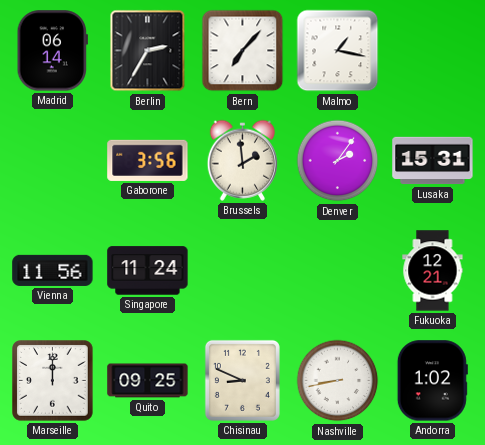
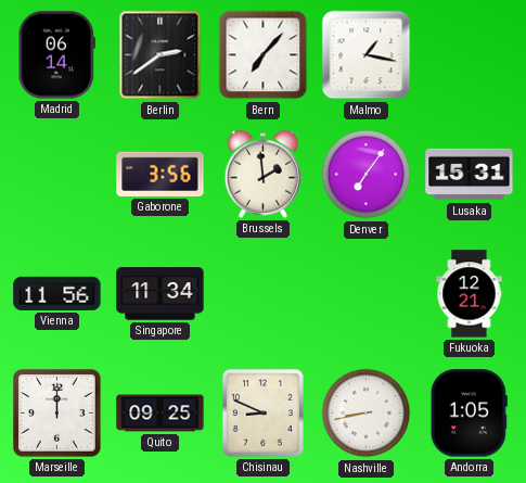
Berlin: 2:35 -> 2:39
Denver: 2:06 -> 7:06
Singapore: 11:24 -> 11:34
Andorra: 1:02 -> 1:05
